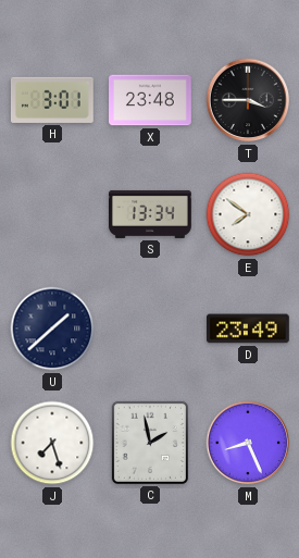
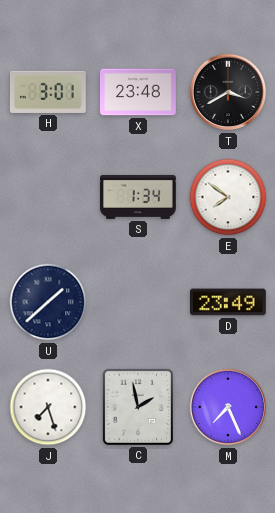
T: 3:45 -> 3:40
S: 13:34 -> 1:34
M: 8:26 -> 7:26
